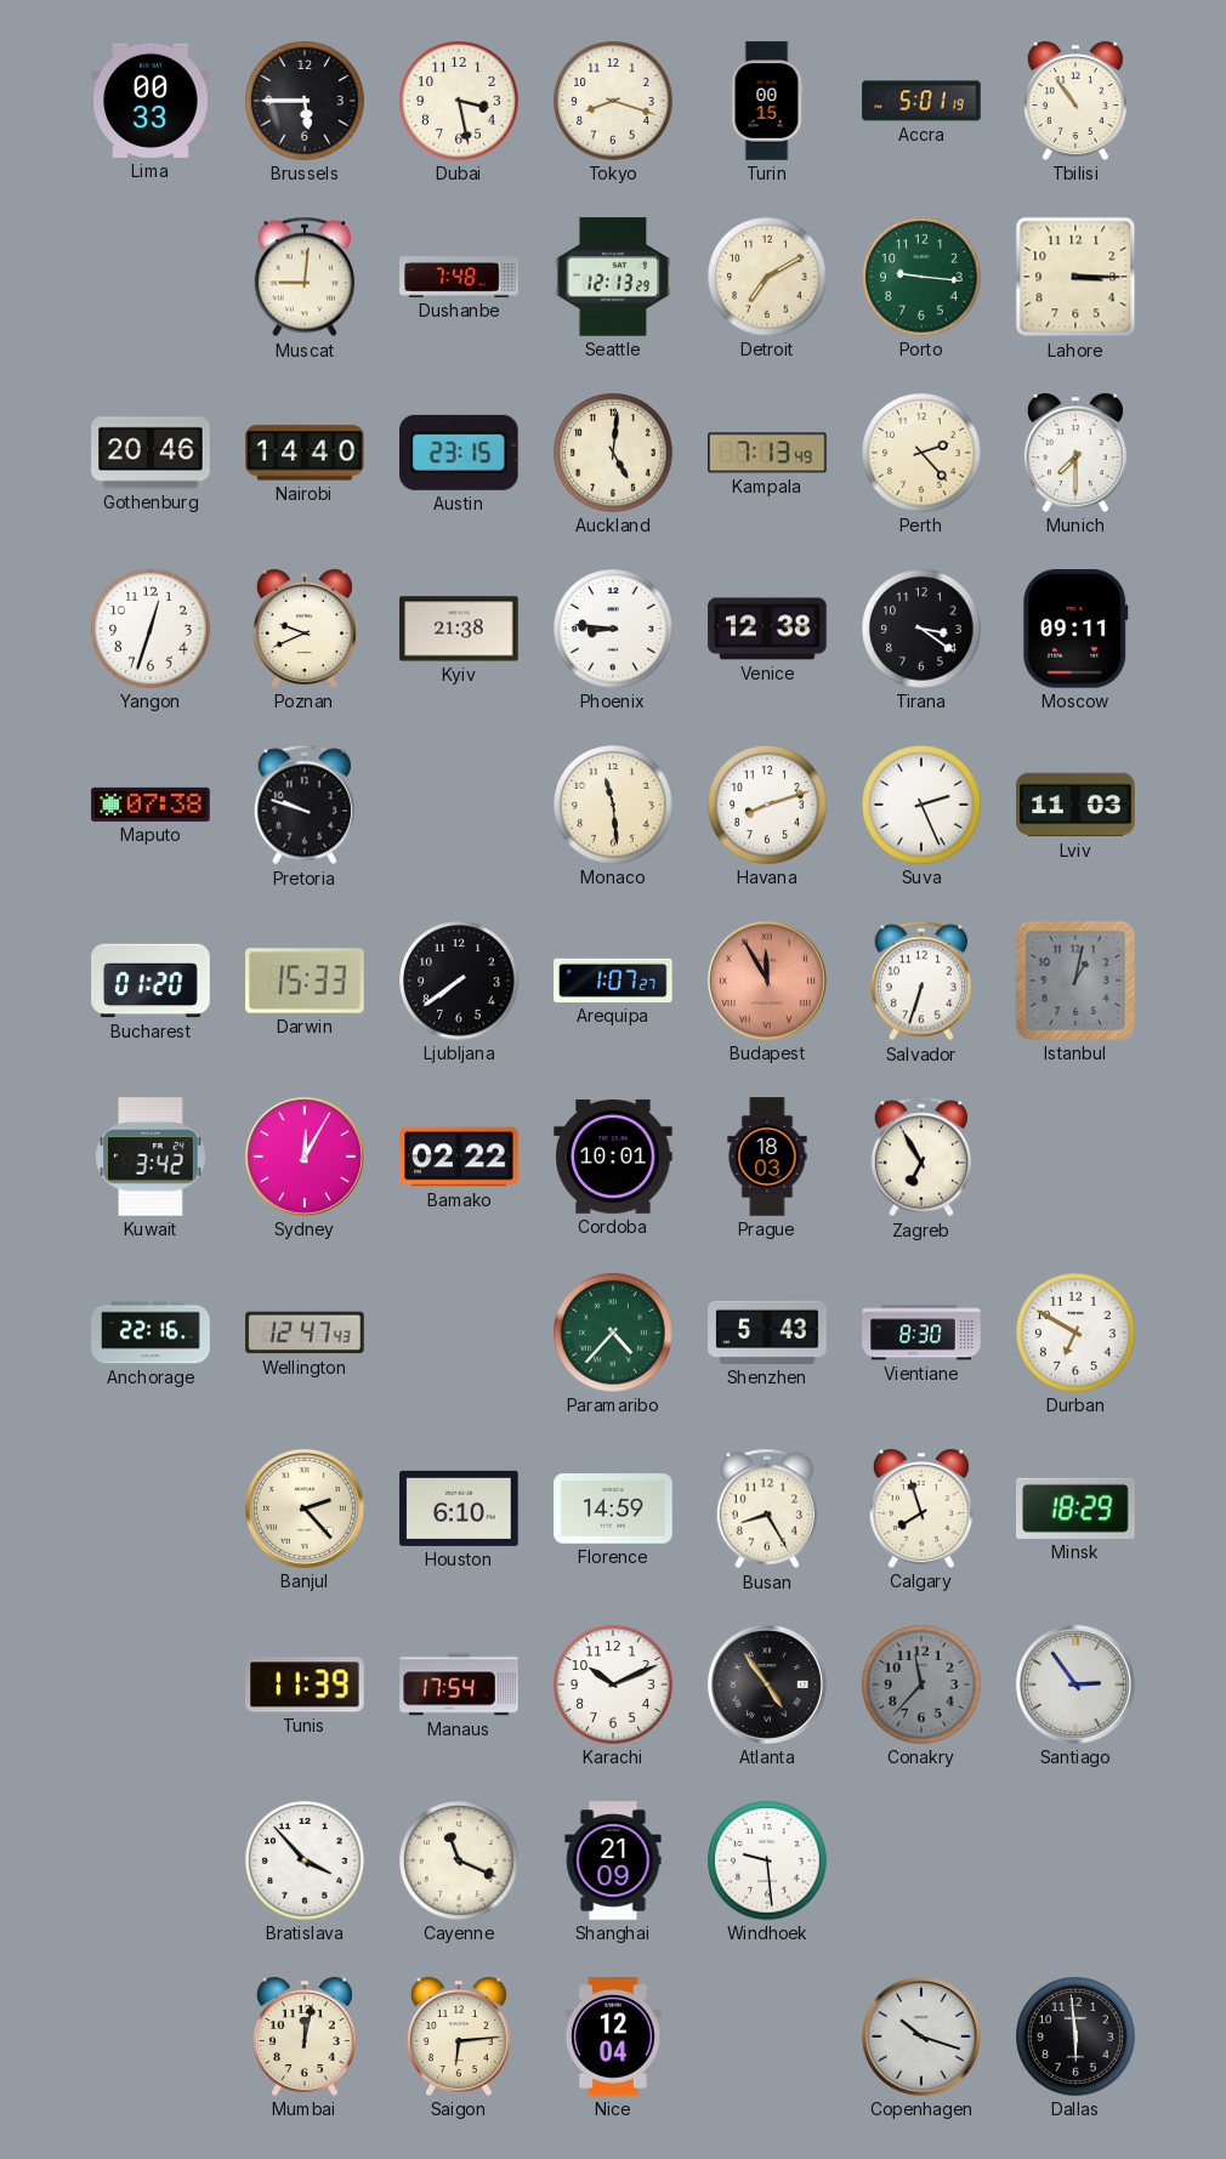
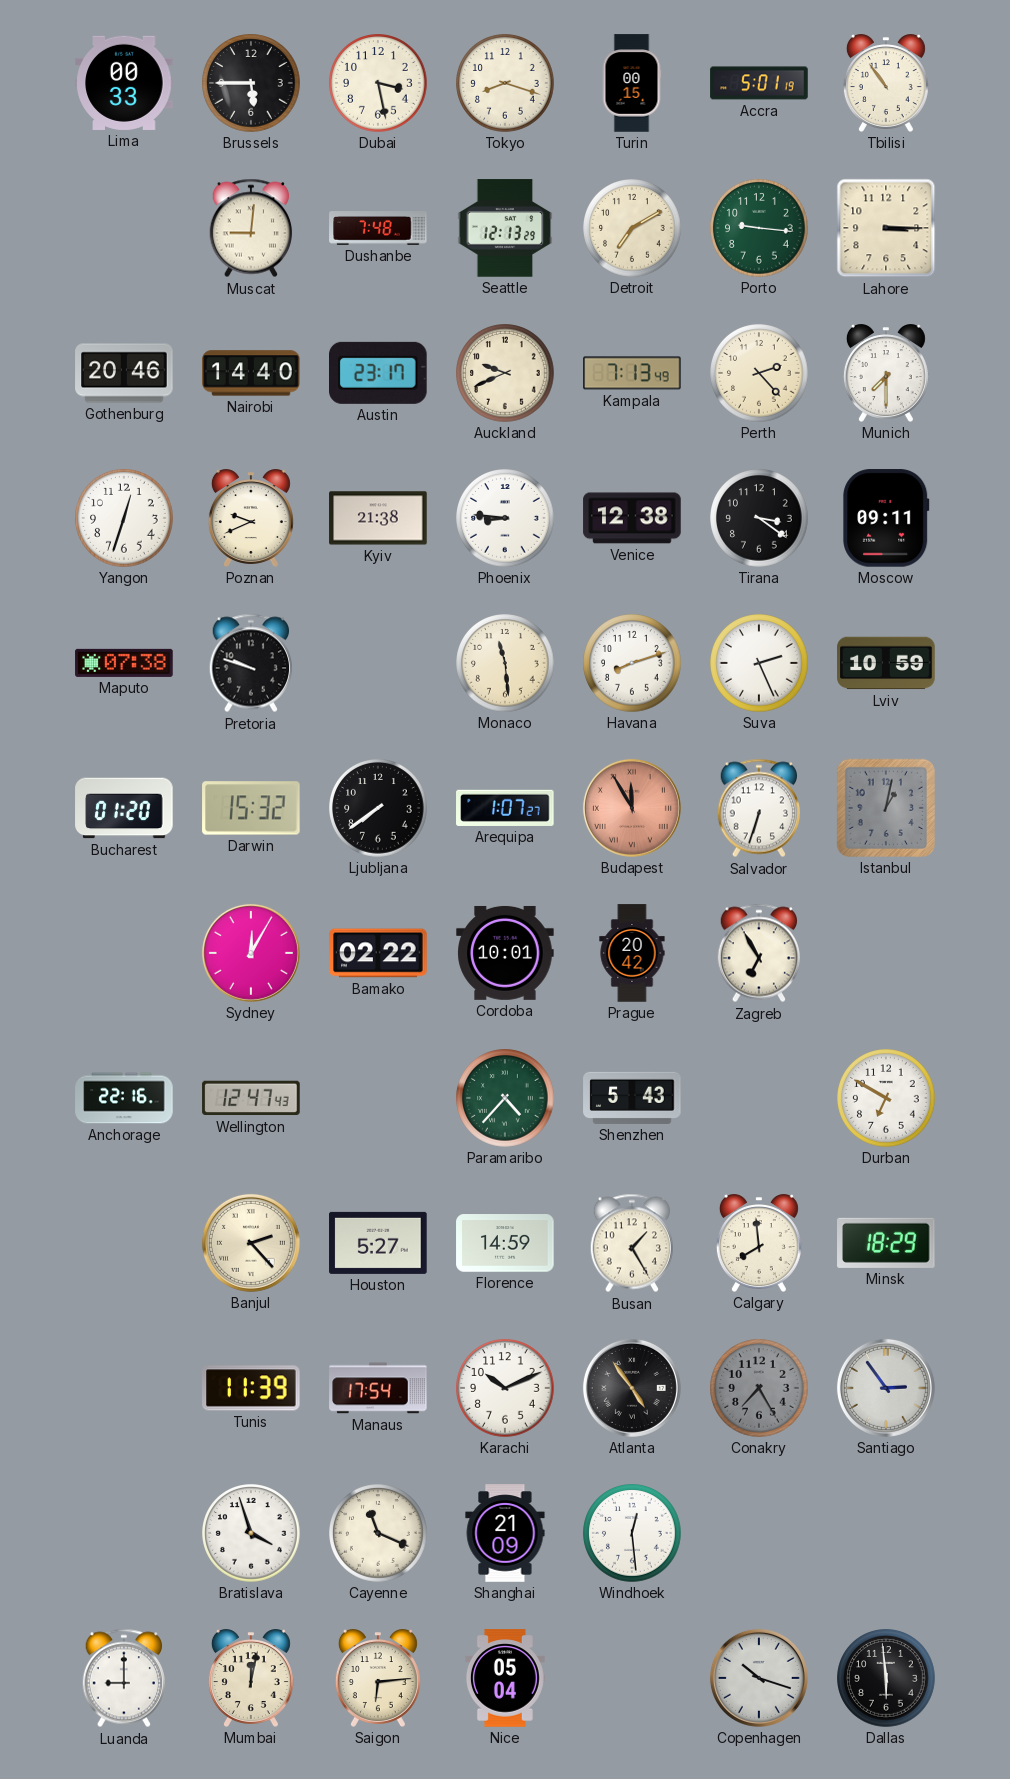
Austin: 23:15 -> 23:17
Auckland: 5:01 -> 9:41
Lviv: 11:03 -> 10:59
Darwin: 15:33 -> 15:32
Kuwait: 3:42 -> none
Prague: 18:03 -> 20:42
Vientiane: 8:30 -> none
Houston: 6:10 -> 5:27
Busan: 8:25 -> 1:25
Calgary: 7:57 -> 7:59
Conakry: 11:37 -> 7:25
Bratislava: 3:53 -> 3:57
Windhoek: 9:29 -> 12:29
Luanda: none -> 9:00
Nice: 12:04 -> 05:04
